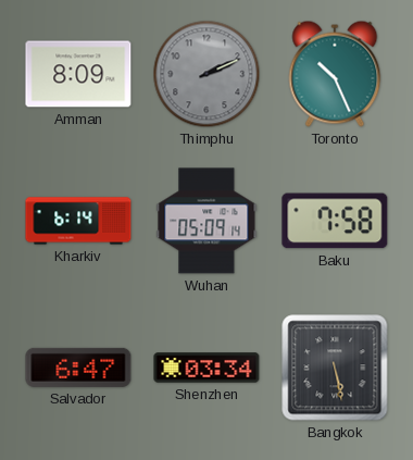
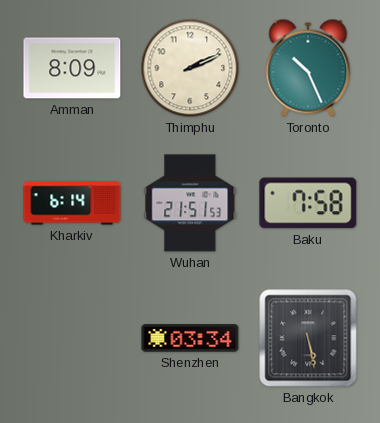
Thimphu dial: grey -> cream
Wuhan: 05:09 -> 21:51
Salvador: 6:47 -> none
